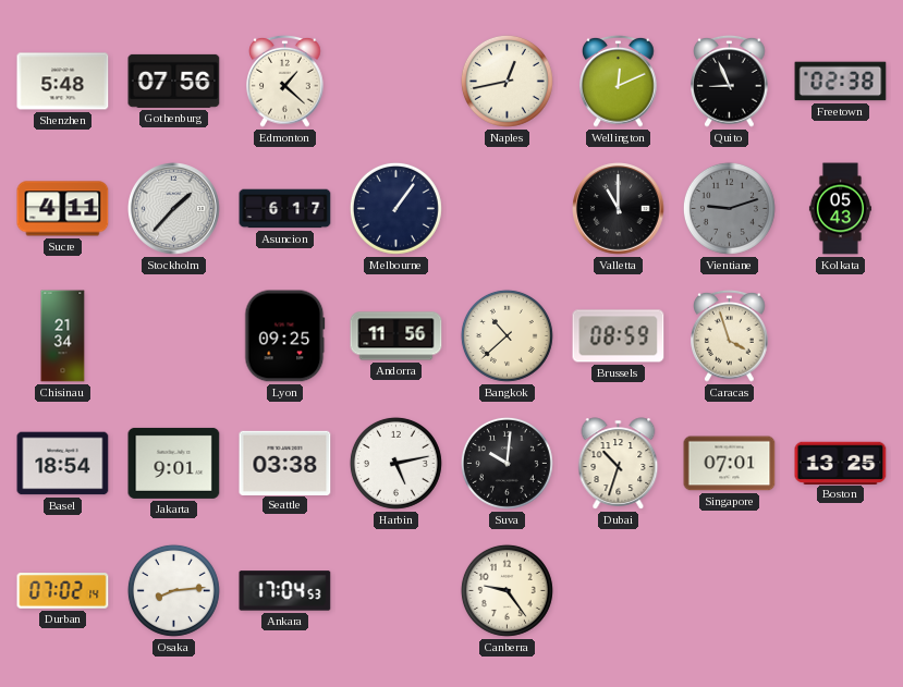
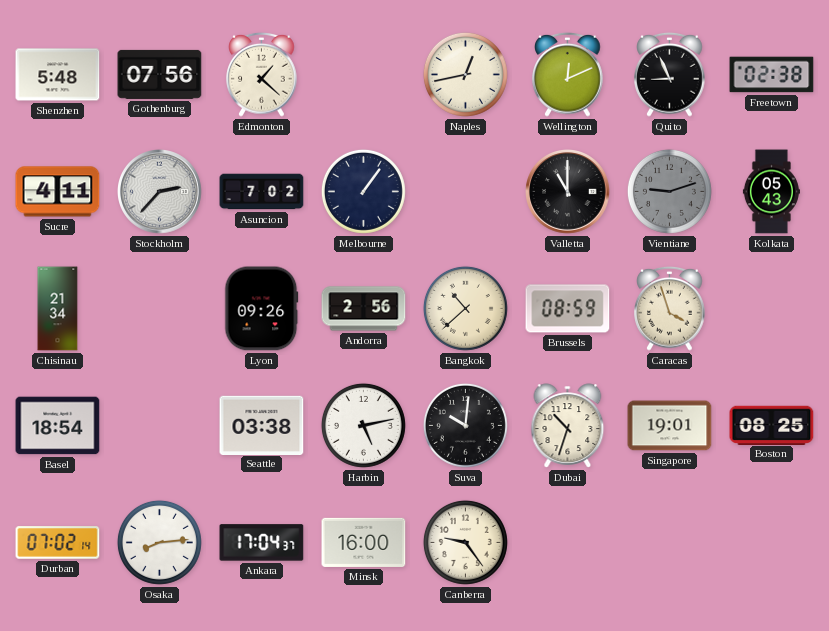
Stockholm: 1:37 -> 2:37
Asuncion: 6:17 -> 7:02
Lyon: 09:25 -> 09:26
Andorra: 11:56 -> 2:56
Jakarta: 9:01 -> none
Singapore: 07:01 -> 19:01
Boston: 13:25 -> 08:25
Ankara: 17:04:53 -> 17:04:37
Minsk: none -> 16:00
